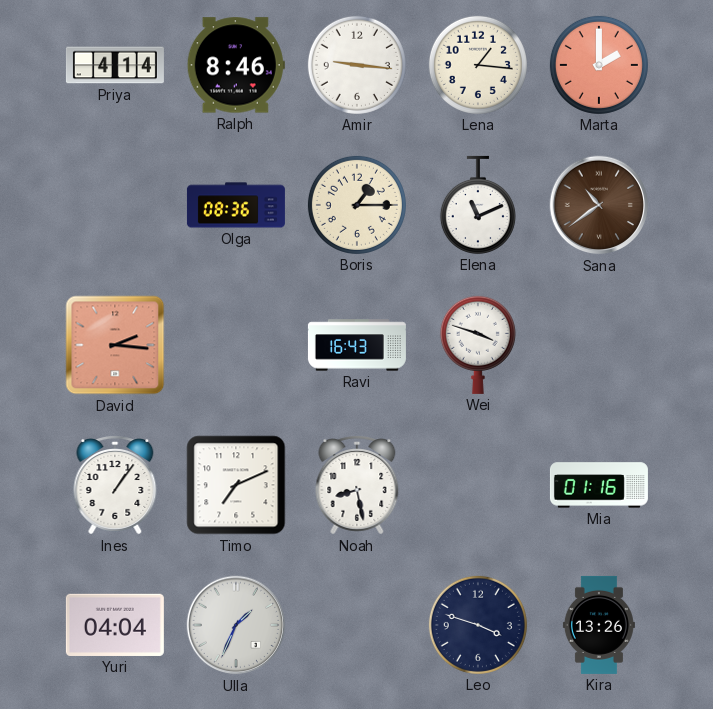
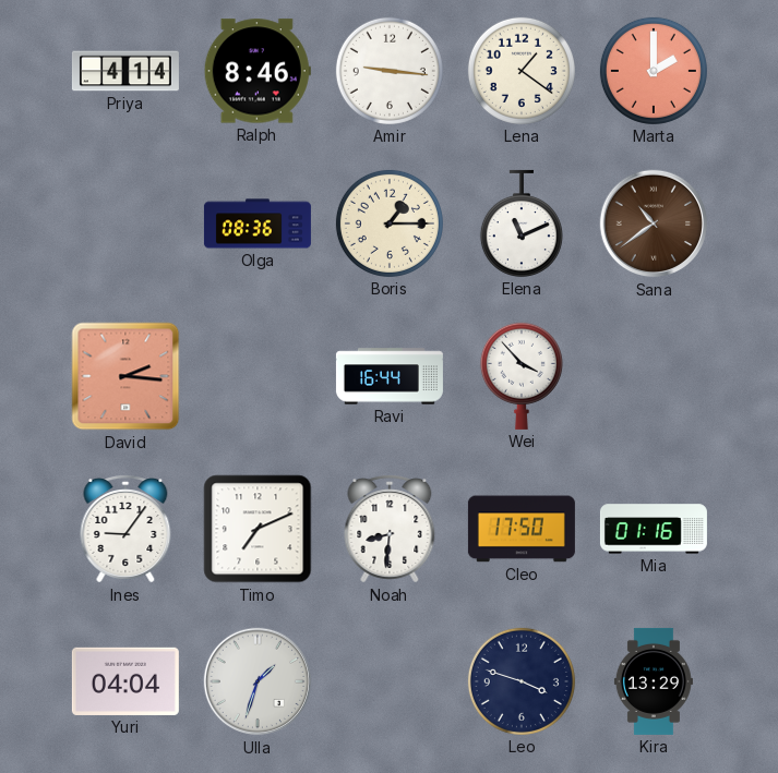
Lena: 1:16 -> 1:21
Ravi: 16:43 -> 16:44
Wei: 3:48 -> 3:53
Ines: 1:06 -> 9:06
Noah: 8:28 -> 8:31
Cleo: none -> 17:50
Ulla: 1:34 -> 1:33
Kira: 13:26 -> 13:29
